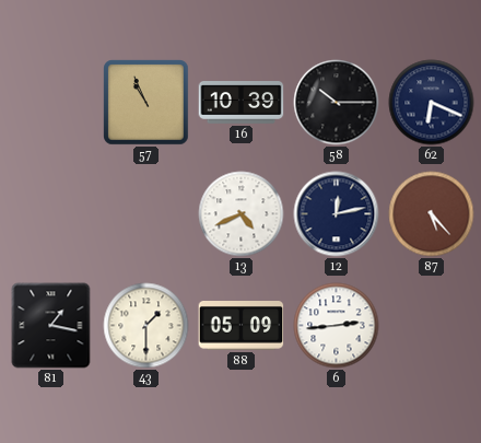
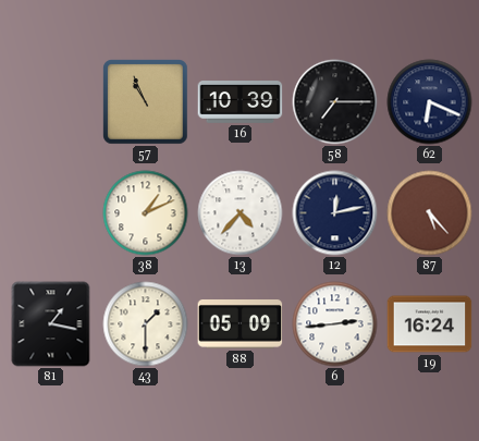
58: 10:15 -> 7:15
38: none -> 1:11
13: 4:41 -> 4:37
19: none -> 16:24
